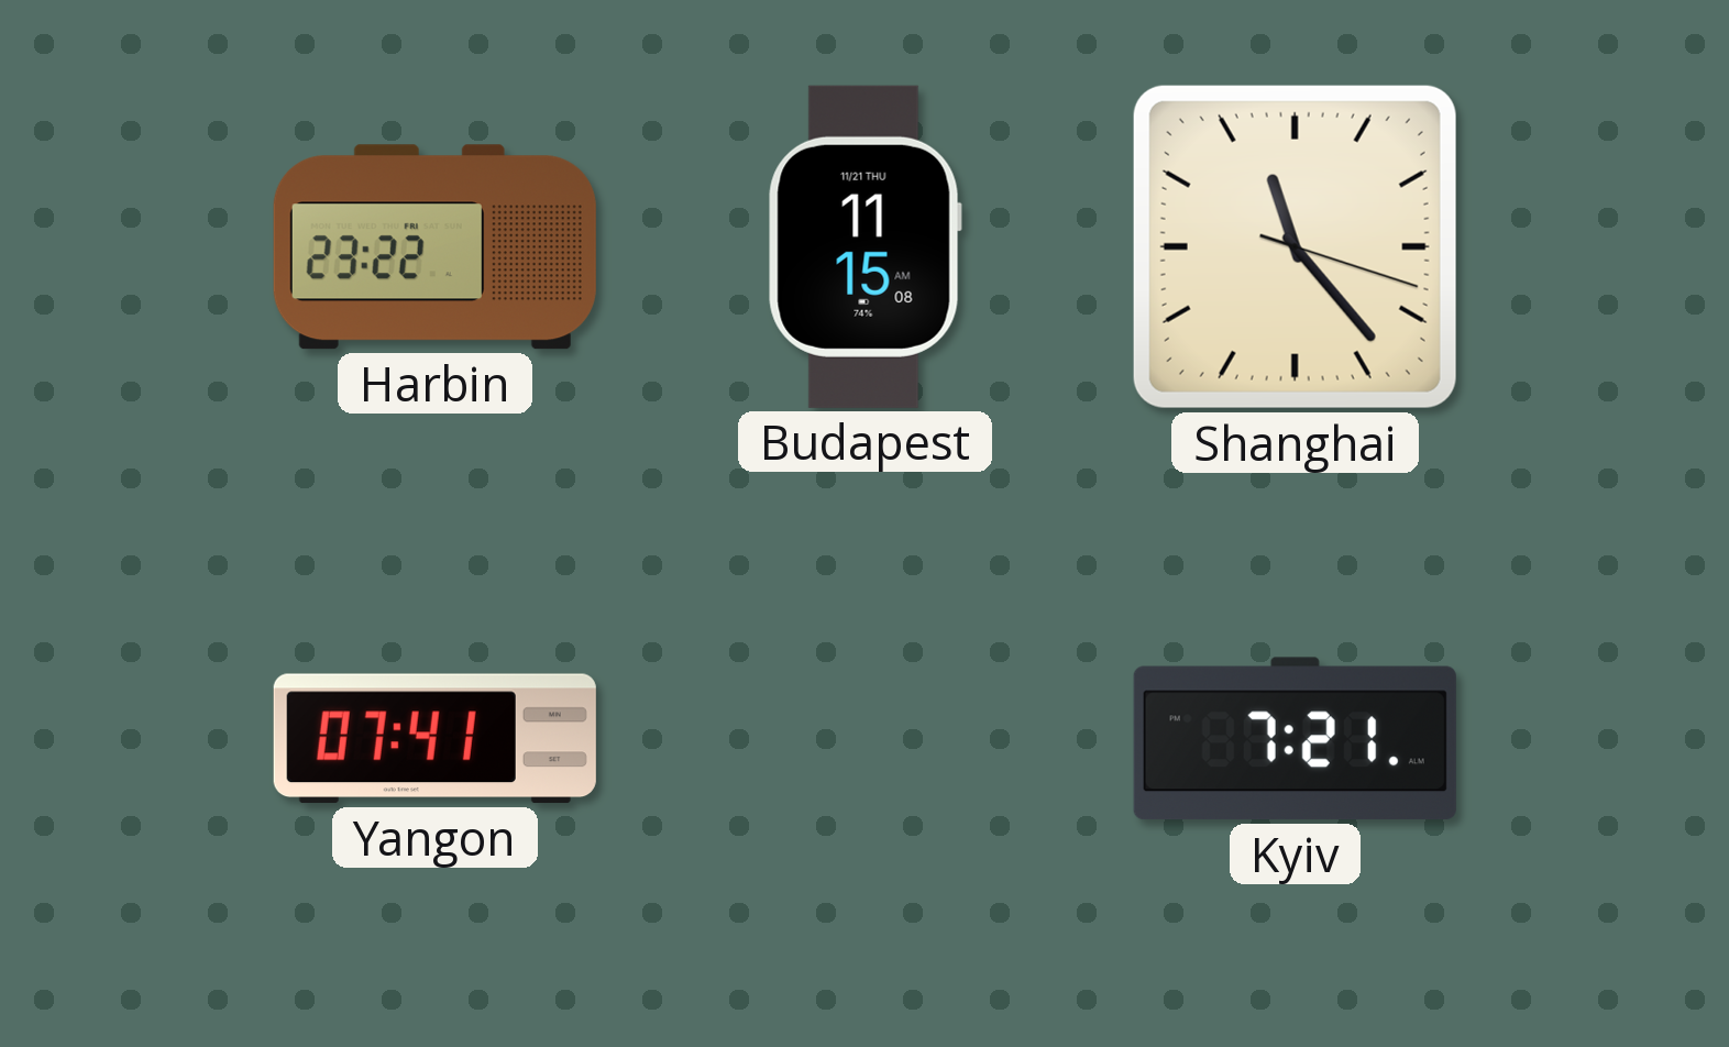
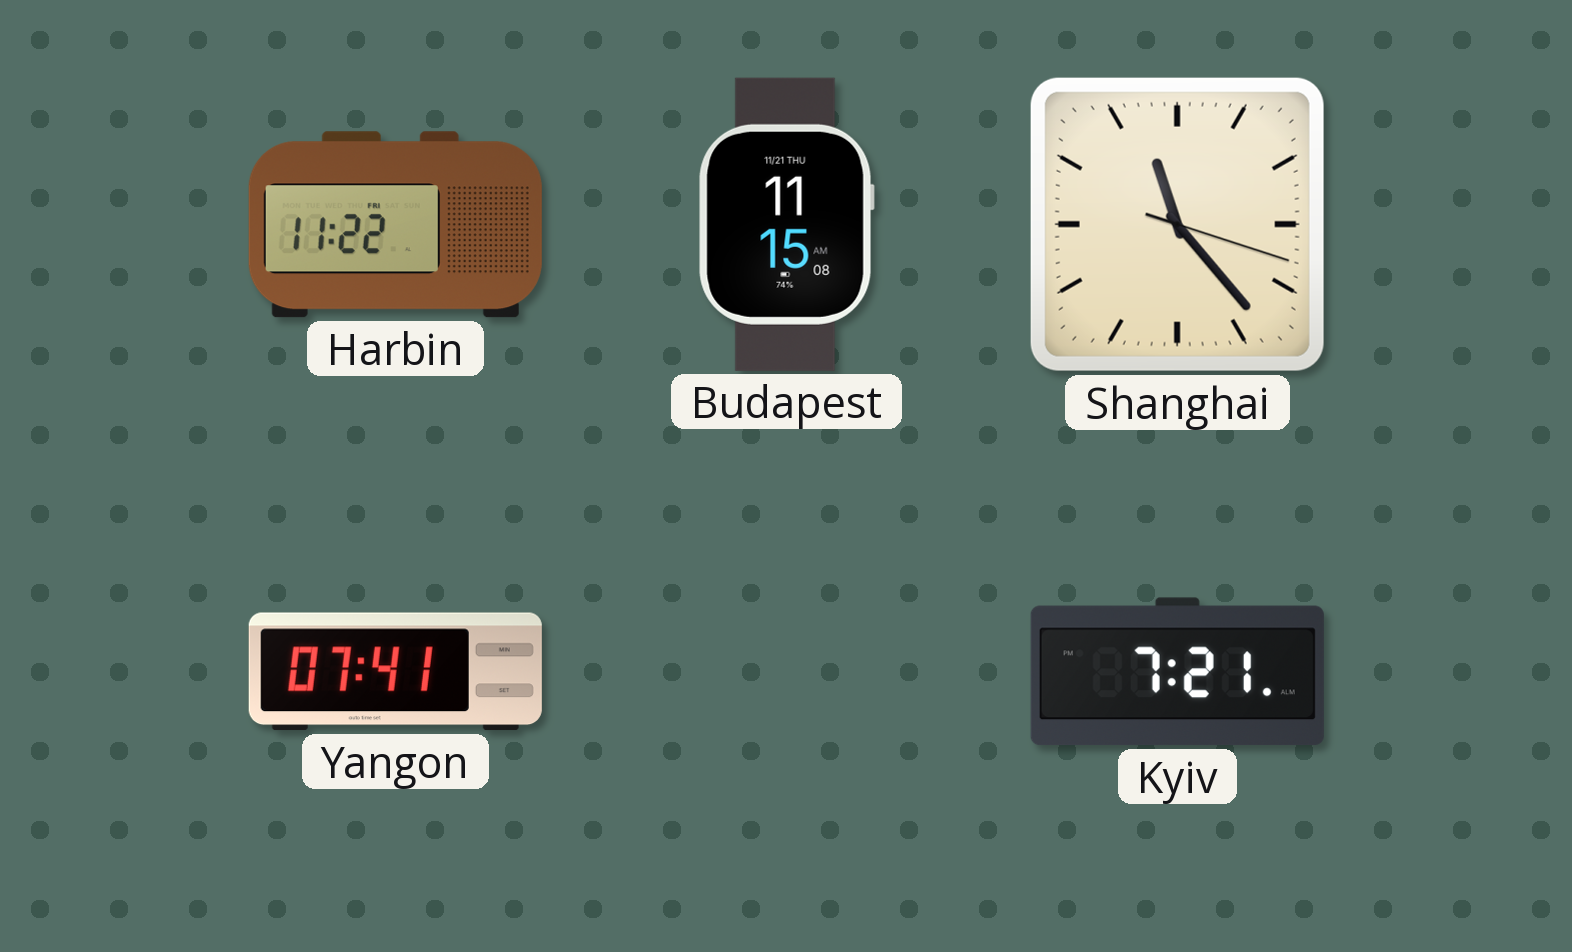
Harbin: 23:22 -> 11:22
